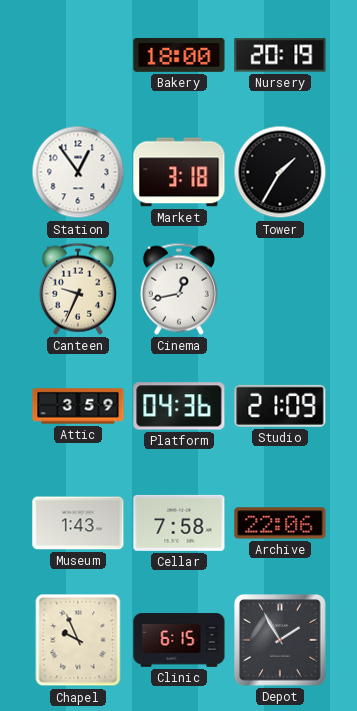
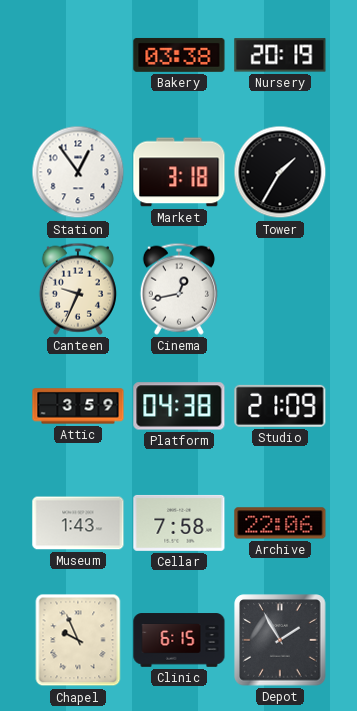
Bakery: 18:00 -> 03:38
Platform: 04:36 -> 04:38
